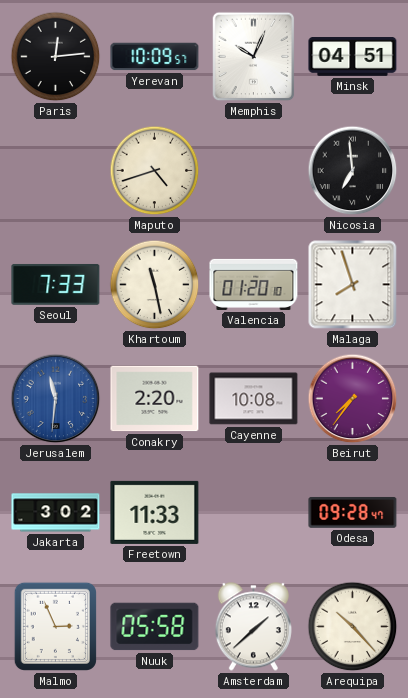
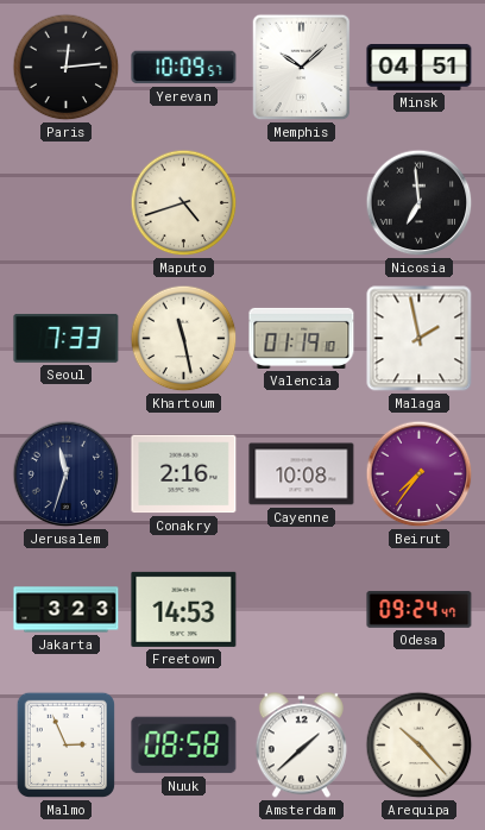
Memphis: 10:04 -> 10:08
Valencia: 01:20 -> 01:19
Malaga: 7:57 -> 1:58
Jerusalem: 11:31 -> 11:33
Jerusalem dial: blue -> navy
Conakry: 2:20 -> 2:16
Jakarta: 3:02 -> 3:23
Freetown: 11:33 -> 14:53
Odesa: 09:28 -> 09:24
Nuuk: 05:58 -> 08:58
